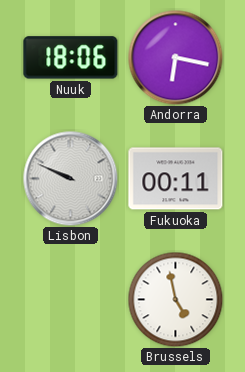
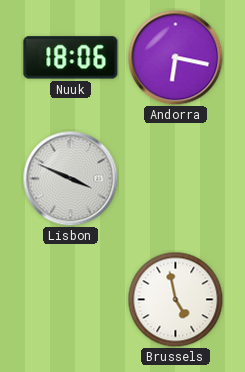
Lisbon: 9:49 -> 3:49
Fukuoka: 00:11 -> none
